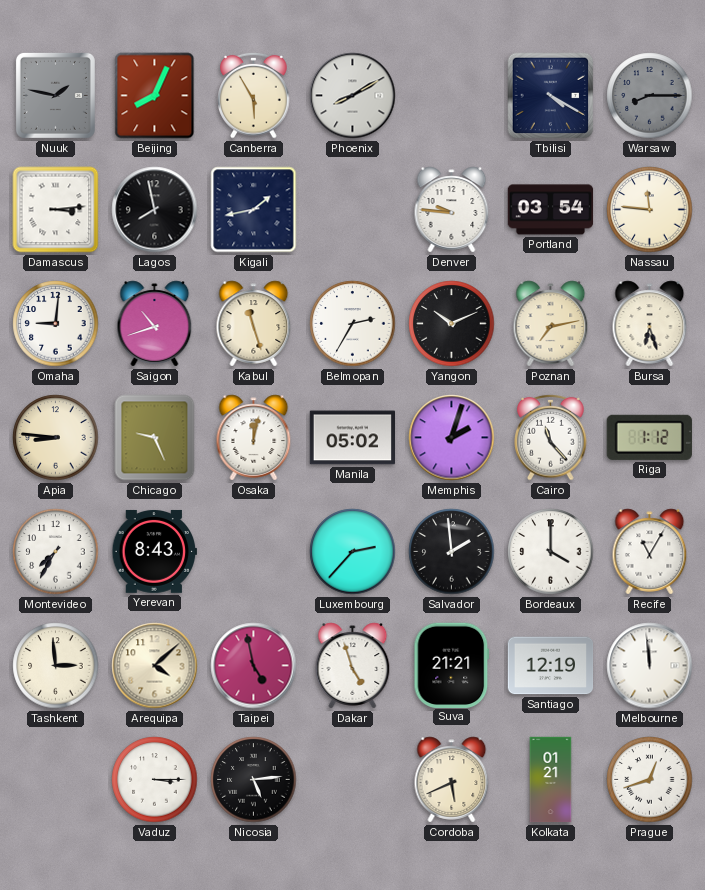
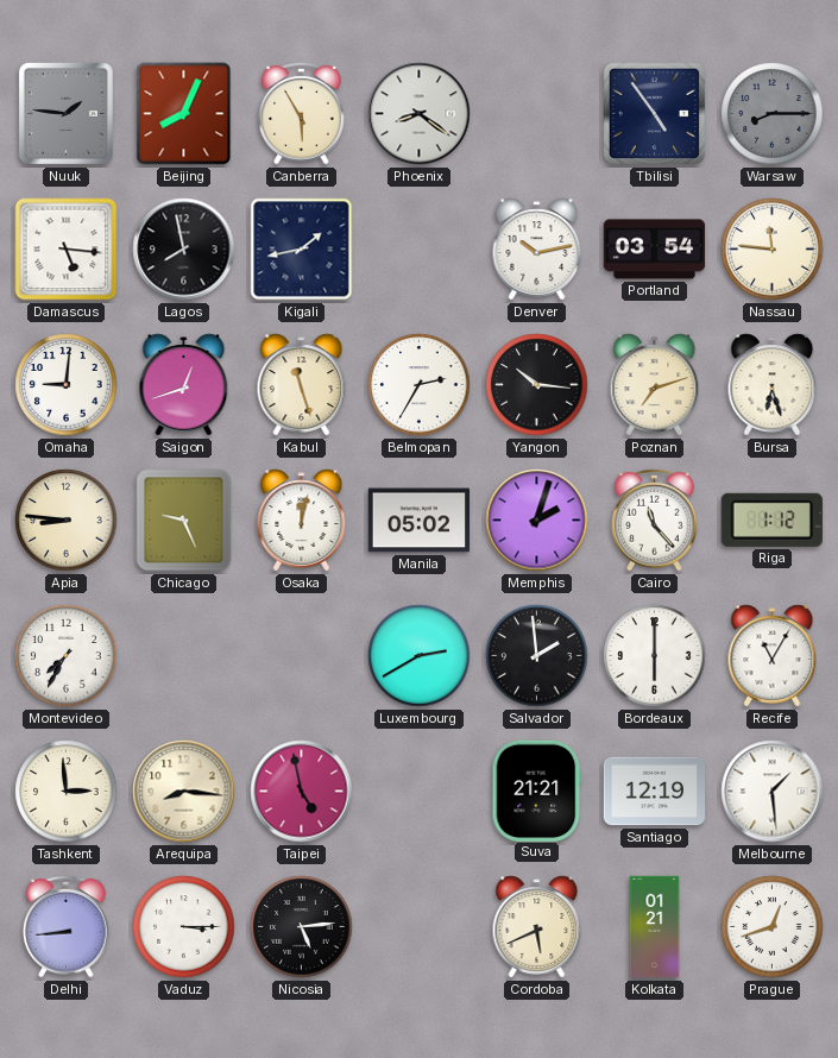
Nuuk: 1:47 -> 1:46
Phoenix: 8:10 -> 8:21
Tbilisi: 4:20 -> 4:54
Damascus: 3:14 -> 5:16
Denver: 9:46 -> 10:13
Saigon: 10:42 -> 12:42
Yangon: 10:11 -> 10:16
Poznan: 7:13 -> 7:12
Yerevan: 8:43 -> none
Luxembourg: 2:37 -> 2:40
Bordeaux: 4:00 -> 6:00
Arequipa: 4:08 -> 8:16
Dakar: 4:57 -> none
Melbourne: 11:59 -> 1:29
Delhi: none -> 8:44
